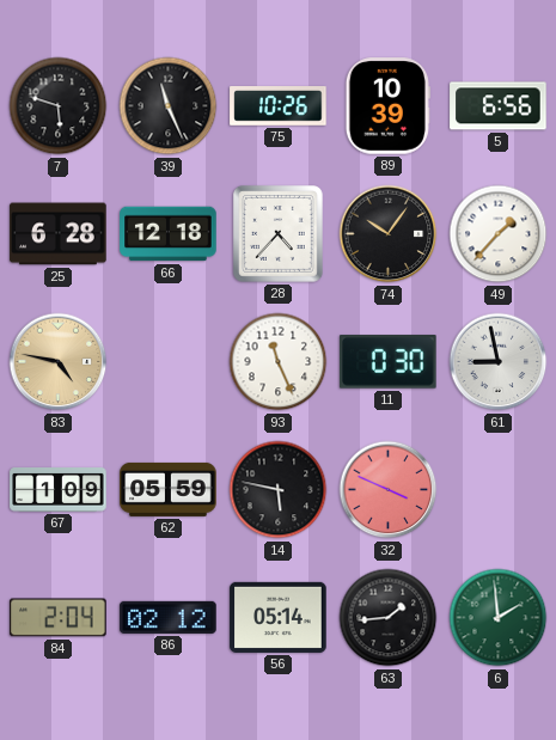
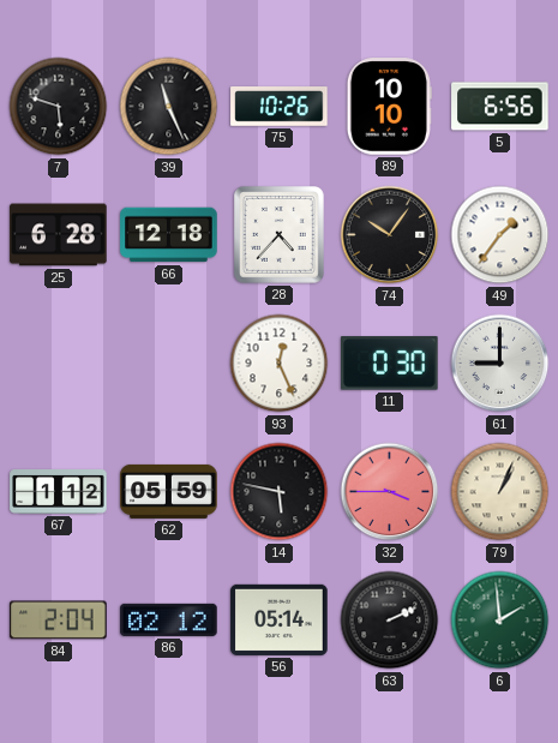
89: 10:39 -> 10:10
49: 1:37 -> 1:36
83: 4:47 -> none
93: 11:26 -> 12:26
61: 8:58 -> 9:00
67: 1:09 -> 1:12
32: 3:49 -> 3:45
79: none -> 1:04
63: 1:44 -> 2:11
